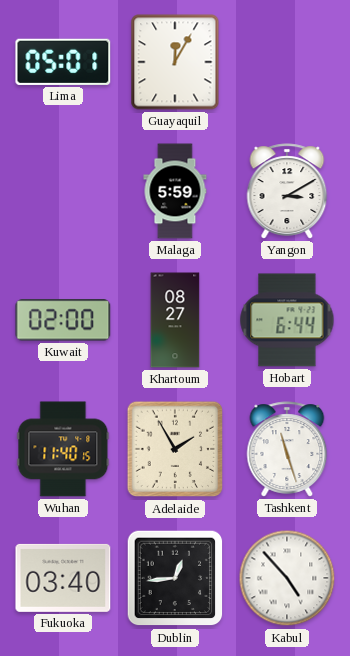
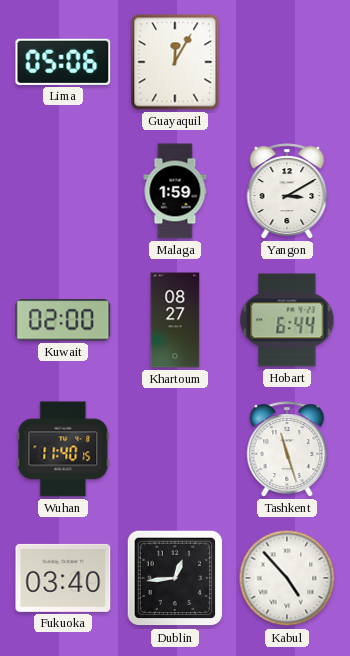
Lima: 05:01 -> 05:06
Malaga: 5:59 -> 1:59
Adelaide: 1:55 -> none
